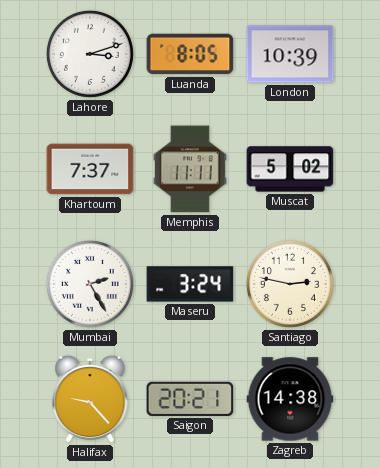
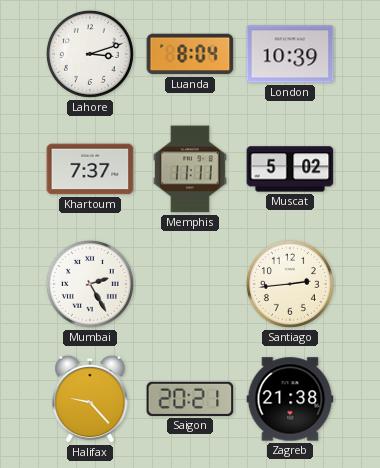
Luanda: 8:05 -> 8:04
Maseru: 3:24 -> none
Santiago: 2:47 -> 2:44
Zagreb: 14:38 -> 21:38
